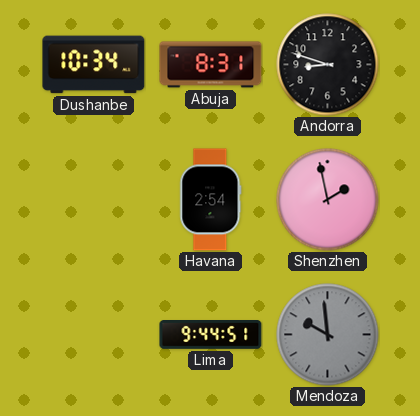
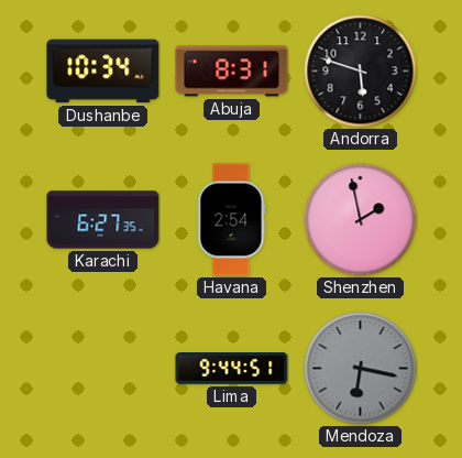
Andorra: 8:48 -> 5:48
Karachi: none -> 6:27
Mendoza: 9:59 -> 6:17
